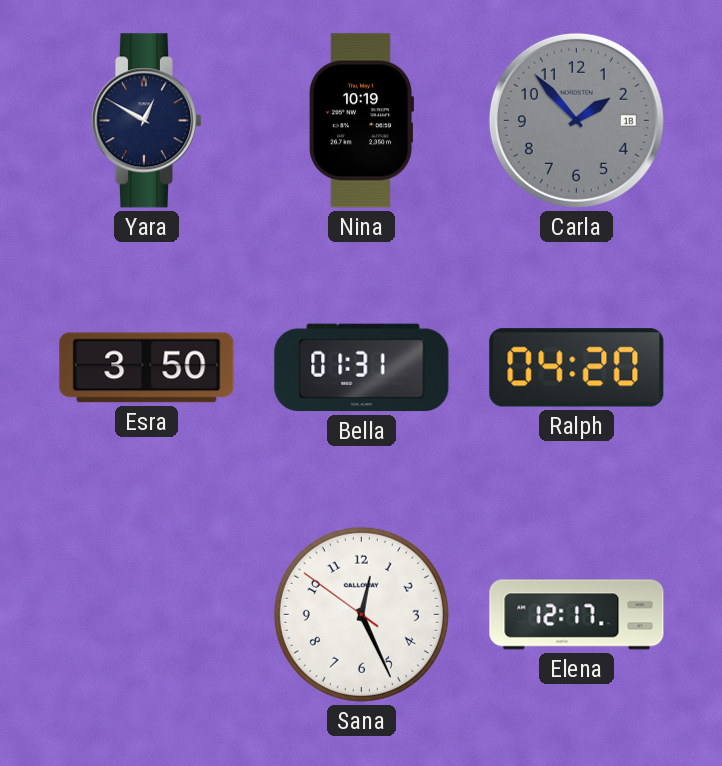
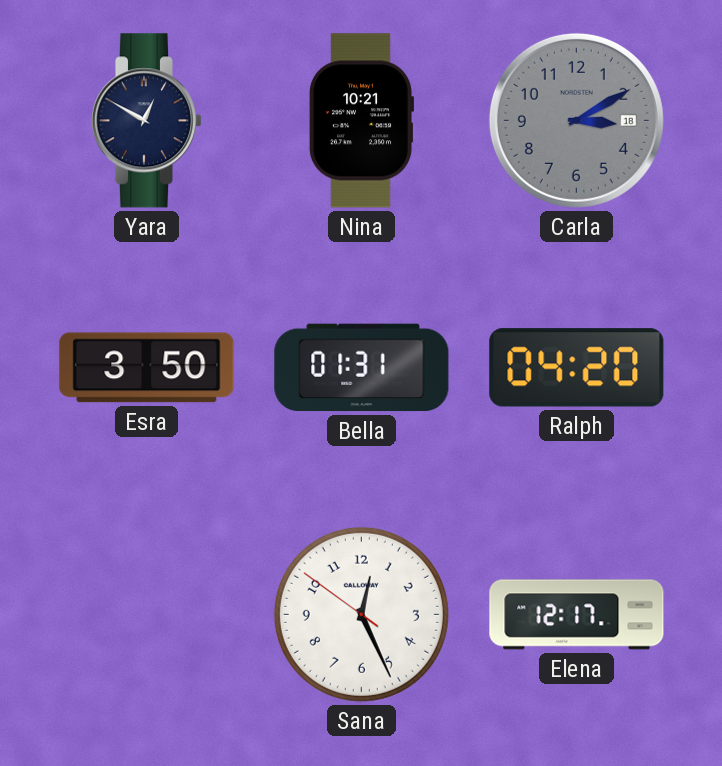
Nina: 10:19 -> 10:21
Carla: 1:53 -> 3:10
